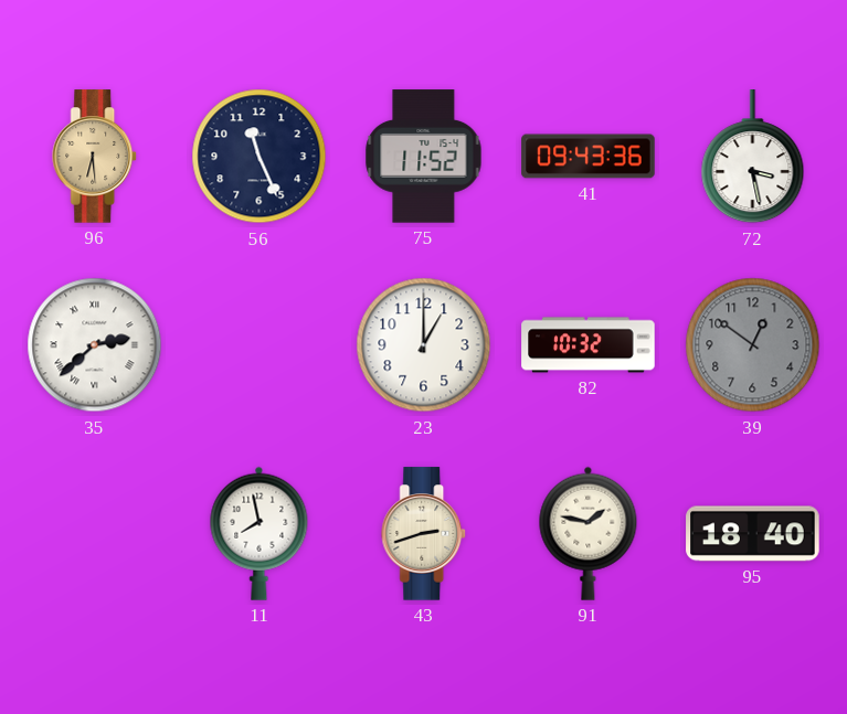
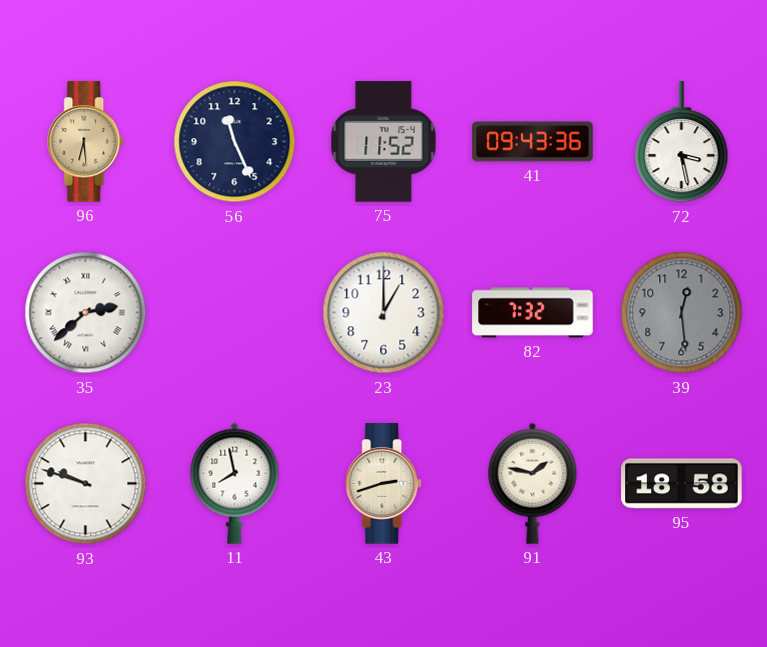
82: 10:32 -> 7:32
39: 12:51 -> 12:29
93: none -> 9:48
95: 18:40 -> 18:58
